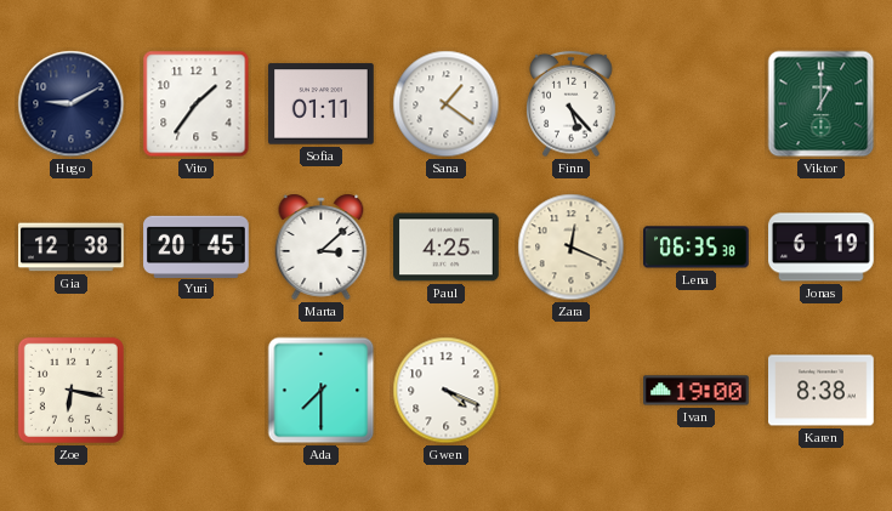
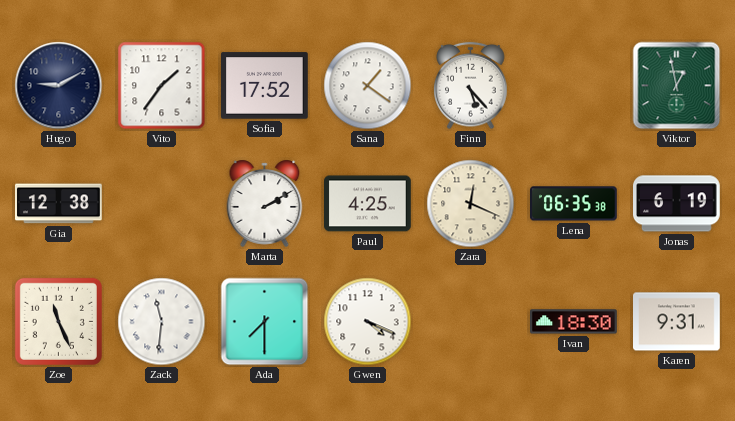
Sofia: 01:11 -> 17:52
Viktor: 1:00 -> 12:58
Yuri: 20:45 -> none
Marta: 3:08 -> 2:10
Zoe: 6:17 -> 11:26
Zack: none -> 11:31
Ivan: 19:00 -> 18:30
Karen: 8:38 -> 9:31
